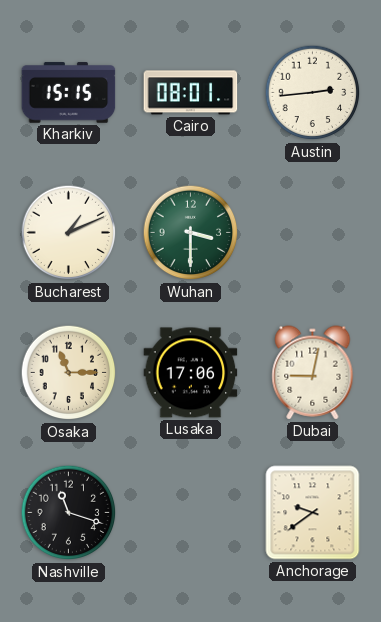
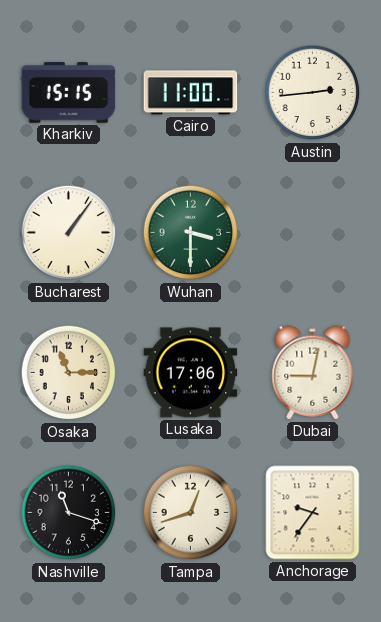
Cairo: 08:01 -> 11:00
Bucharest: 1:11 -> 1:06
Tampa: none -> 12:42
Anchorage: 9:39 -> 9:36
